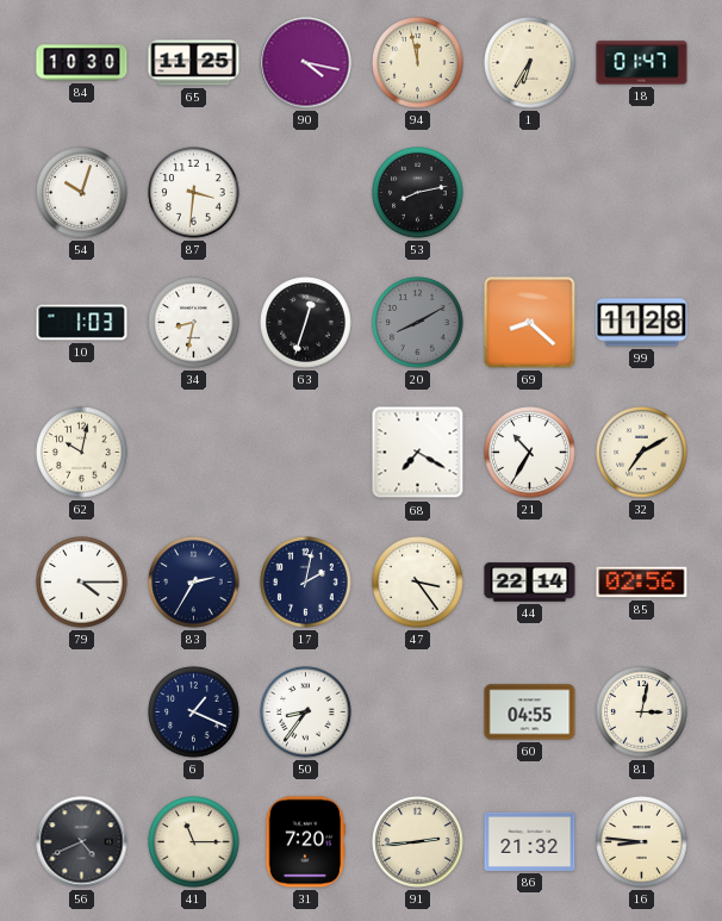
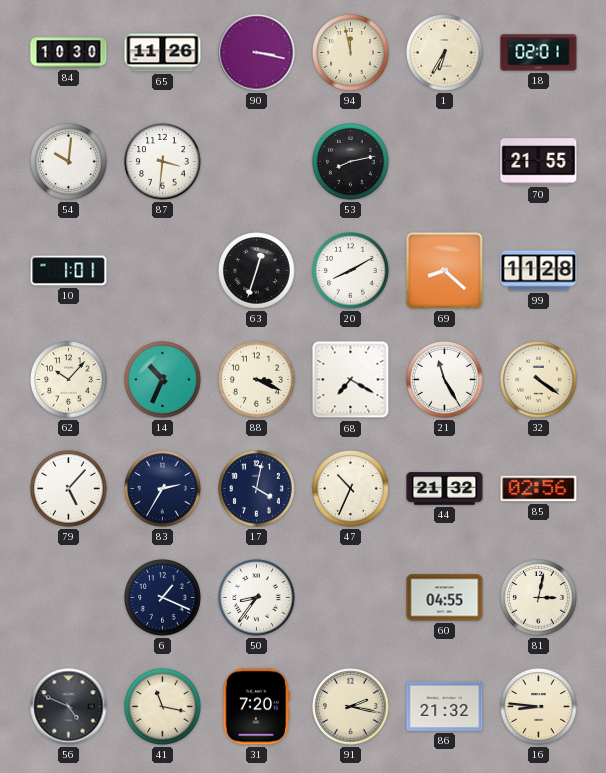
65: 11:25 -> 11:26
90: 4:17 -> 3:17
18: 01:47 -> 02:01
54: 10:03 -> 10:01
70: none -> 21:55
10: 1:03 -> 1:01
34: 8:32 -> none
20 dial: grey -> white
62: 10:02 -> 10:07
14: none -> 10:34
88: none -> 3:19
21: 10:35 -> 11:25
32: 7:10 -> 4:21
79: 4:15 -> 5:07
17: 2:02 -> 4:02
47: 3:24 -> 10:34
44: 22:14 -> 21:32
56: 4:41 -> 4:49
41: 11:15 -> 11:17
91: 2:44 -> 2:17
